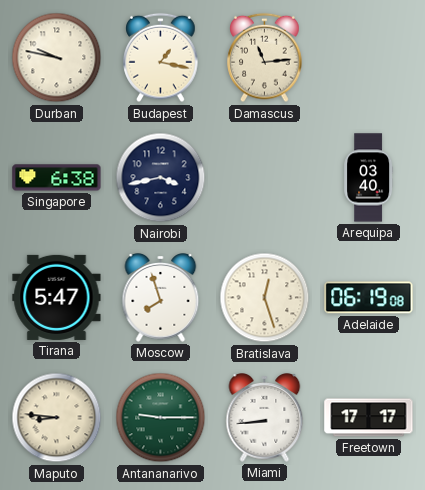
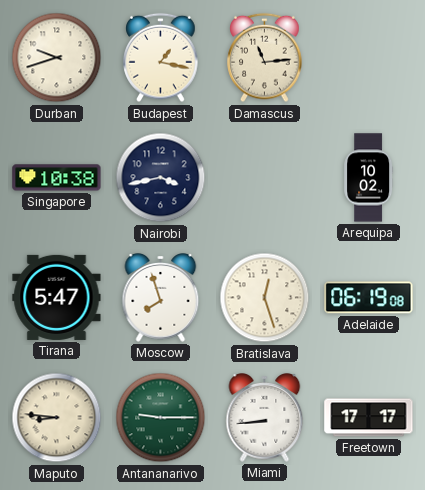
Durban: 9:47 -> 9:42
Singapore: 6:38 -> 10:38
Arequipa: 03:40 -> 10:02
